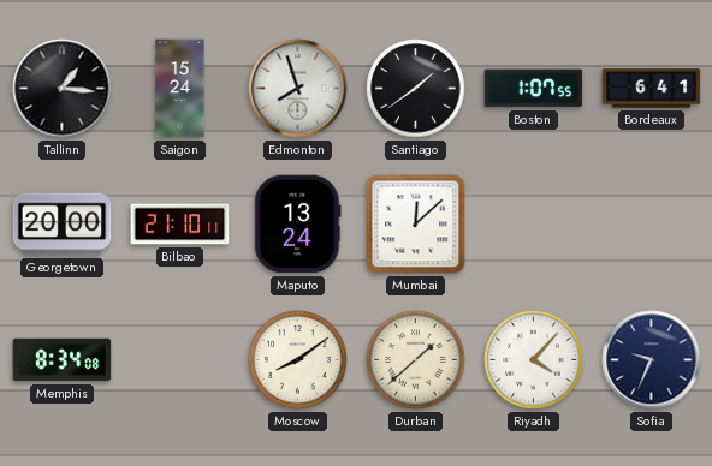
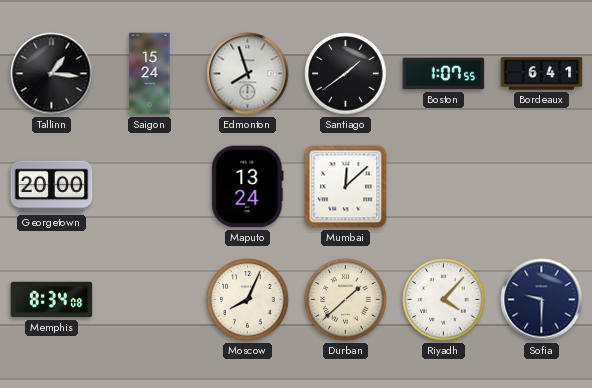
Bilbao: 21:10 -> none
Moscow: 8:09 -> 8:04
Sofia: 9:34 -> 9:30
